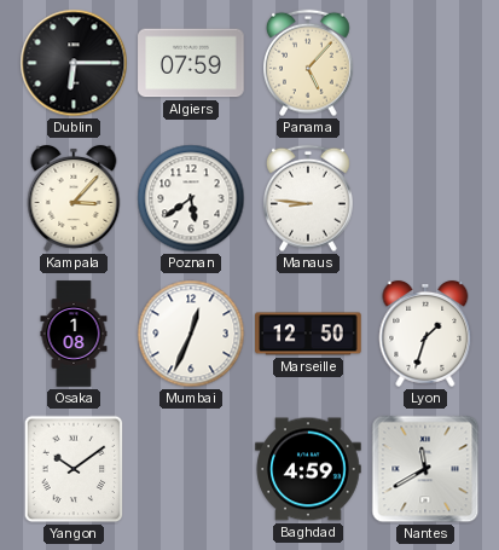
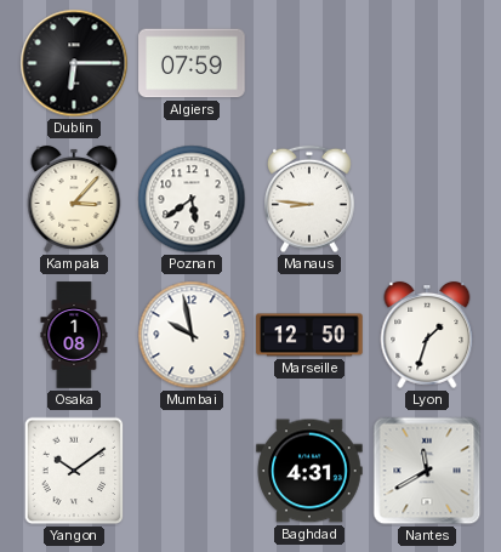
Panama: 5:07 -> none
Mumbai: 12:34 -> 9:58
Baghdad: 4:59 -> 4:31
